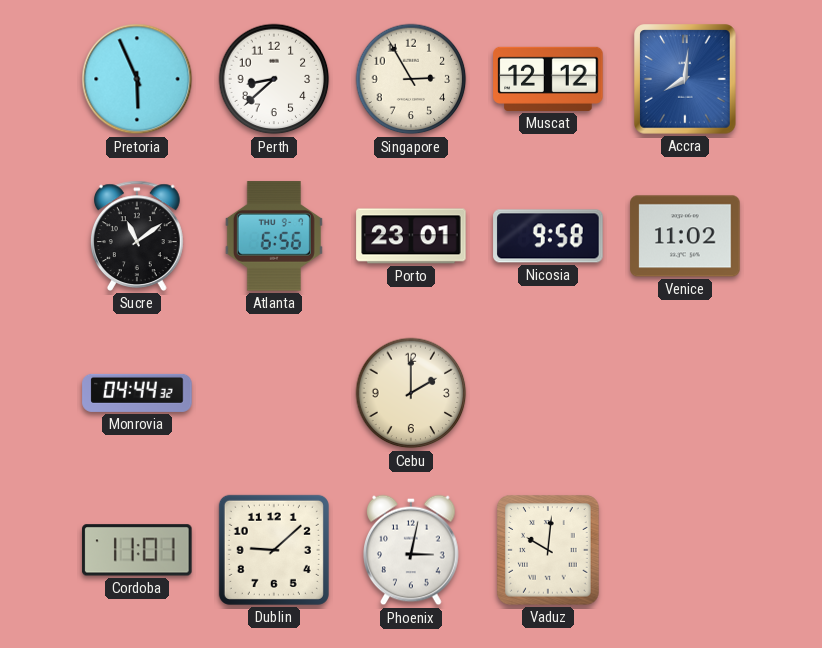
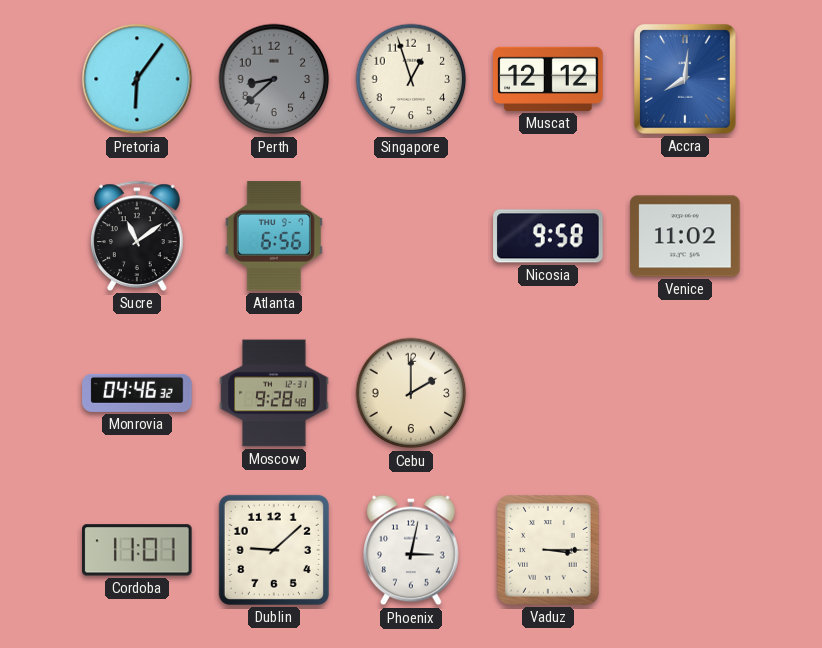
Pretoria: 5:56 -> 6:06
Perth dial: white -> grey
Singapore: 2:55 -> 12:57
Porto: 23:01 -> none
Monrovia: 04:44 -> 04:46
Moscow: none -> 9:28
Vaduz: 10:01 -> 3:15
